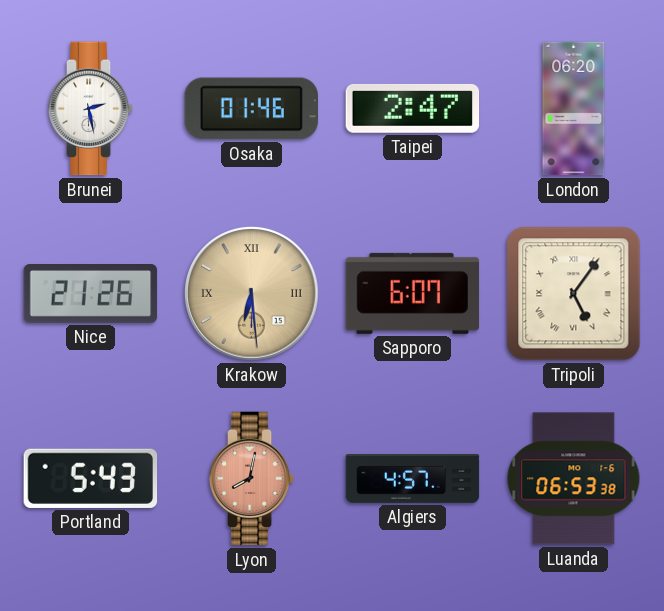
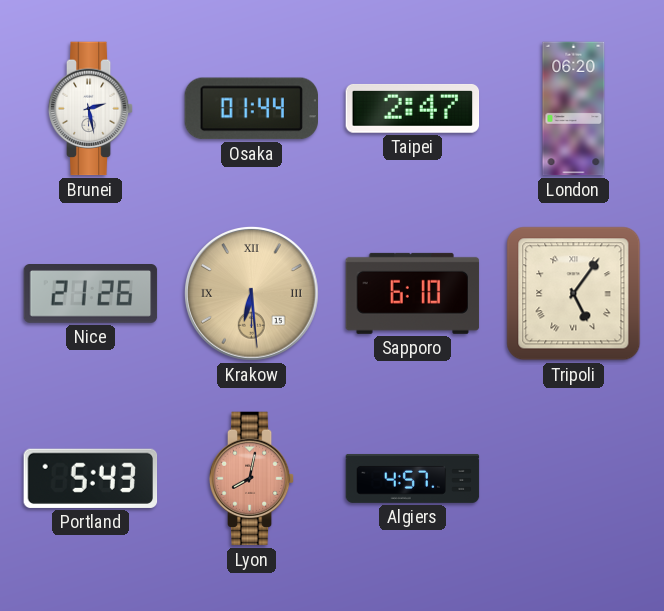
Osaka: 01:46 -> 01:44
Sapporo: 6:07 -> 6:10
Luanda: 06:53 -> none
